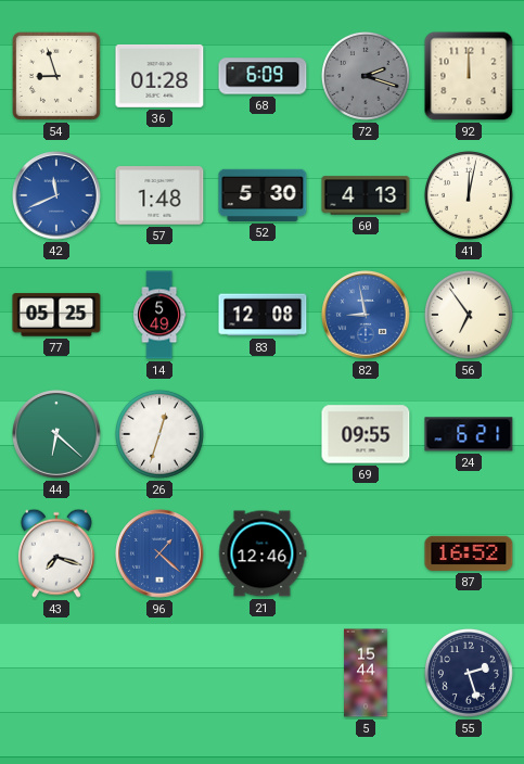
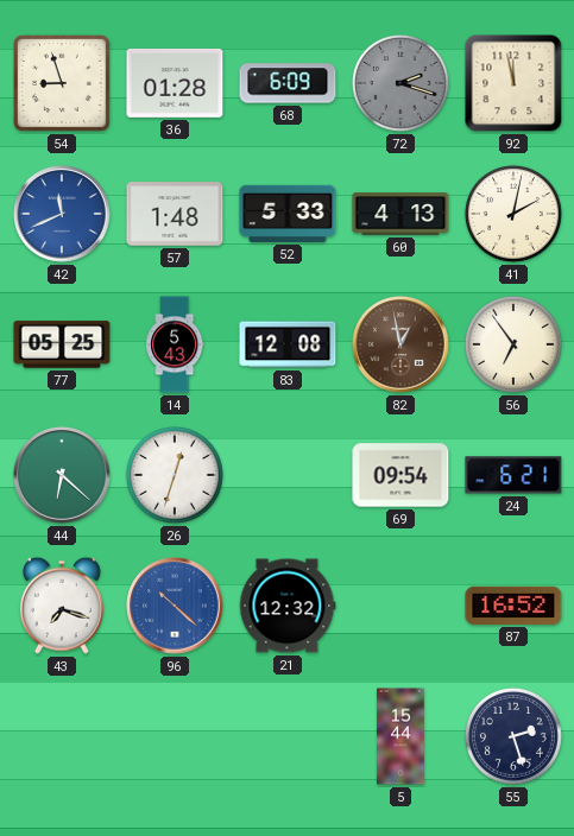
92: 12:00 -> 11:58
52: 5:30 -> 5:33
41: 12:02 -> 2:02
14: 5:49 -> 5:43
82: 8:58 -> 12:58
82 dial: blue -> brown
69: 09:55 -> 09:54
96: 1:22 -> 10:22
21: 12:46 -> 12:32
